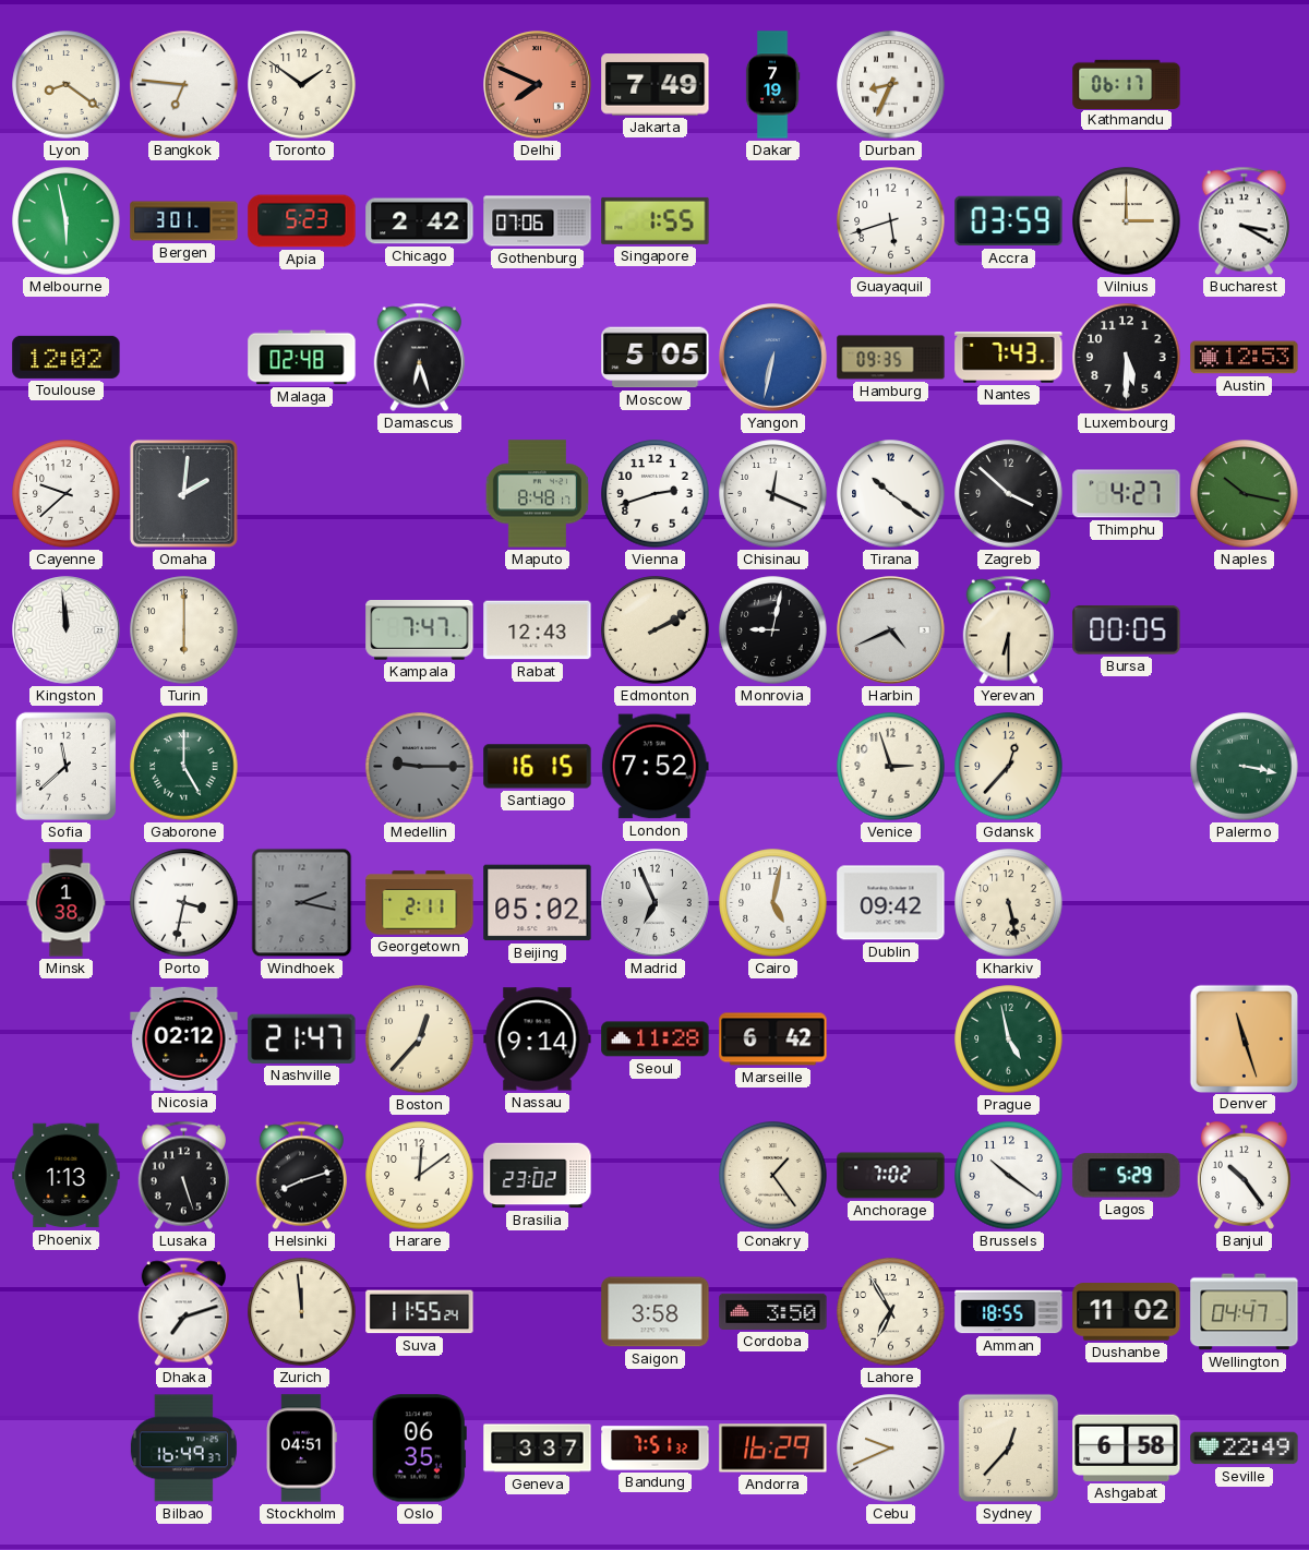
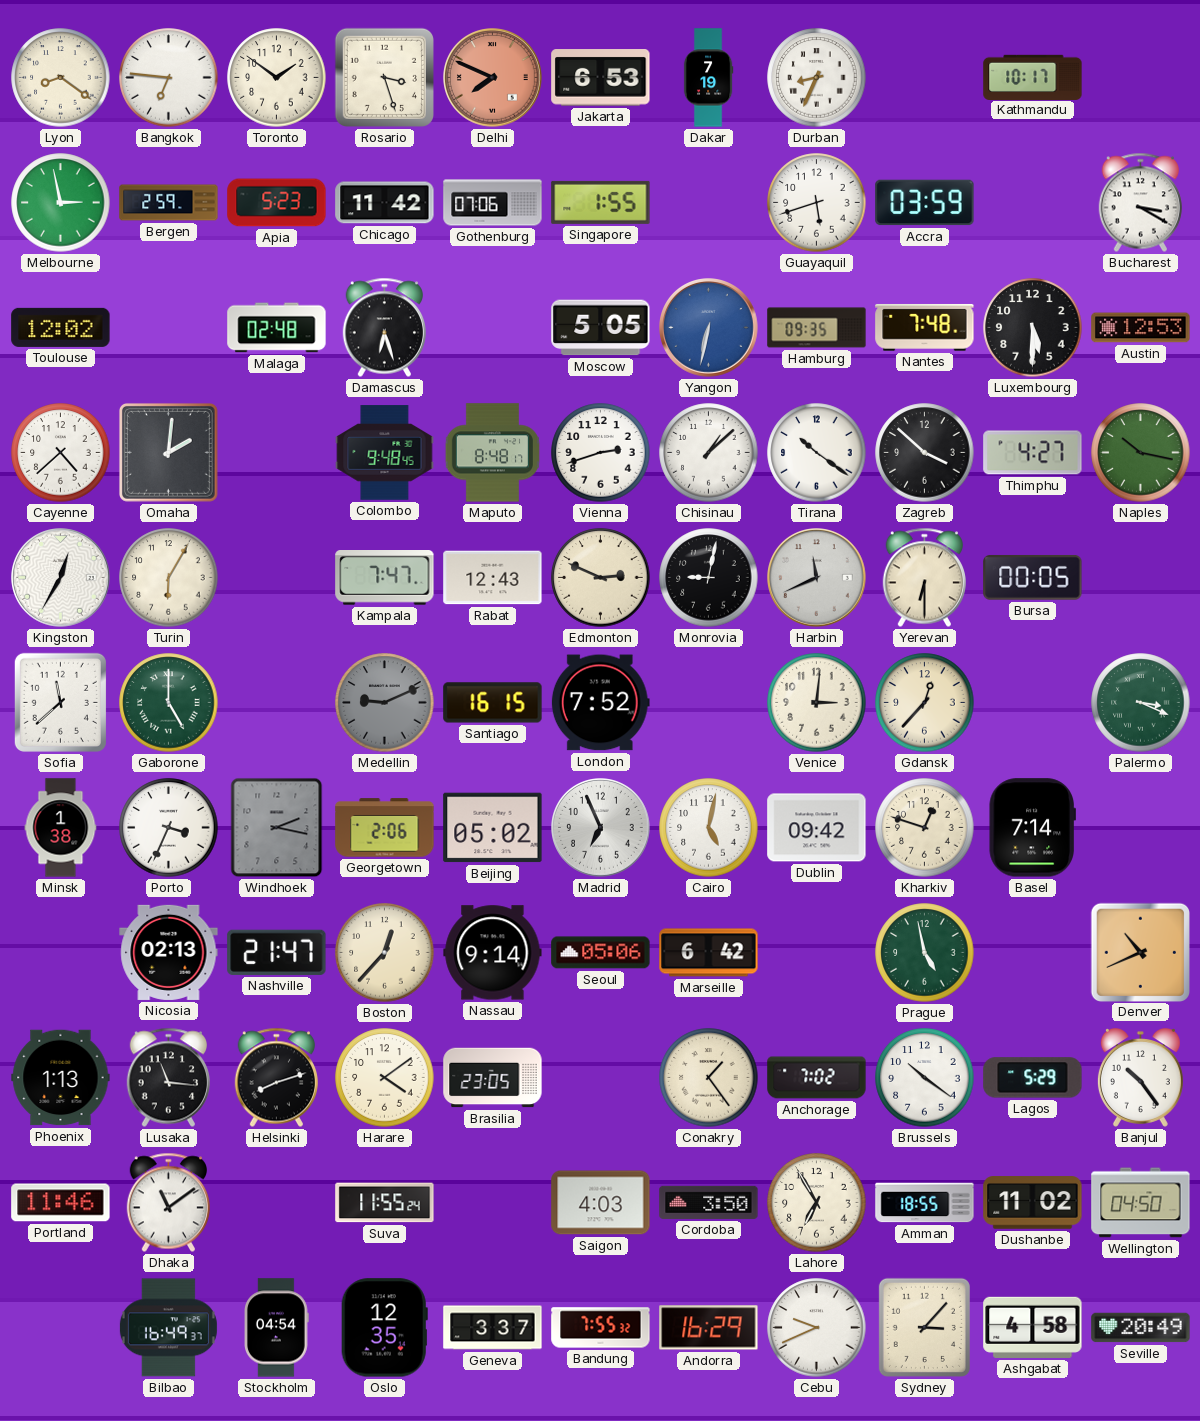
Rosario: none -> 3:27
Jakarta: 7:49 -> 6:53
Kathmandu: 06:17 -> 10:17
Melbourne: 5:58 -> 2:58
Bergen: 3:01 -> 2:59
Chicago: 2:42 -> 11:42
Vilnius: 3:00 -> none
Nantes: 7:43 -> 7:48
Cayenne: 9:38 -> 4:38
Colombo: none -> 9:48
Chisinau: 12:19 -> 1:08
Kingston: 11:59 -> 12:35
Turin: 6:00 -> 6:05
Edmonton: 2:10 -> 2:49
Harbin: 4:41 -> 11:41
Medellin: 9:15 -> 9:11
Venice: 2:57 -> 3:01
Palermo: 3:17 -> 3:19
Porto: 3:32 -> 3:34
Georgetown: 2:11 -> 2:06
Kharkiv: 5:28 -> 12:48
Basel: none -> 7:14
Nicosia: 02:12 -> 02:13
Seoul: 11:28 -> 05:06
Denver: 11:27 -> 10:41
Lusaka: 5:27 -> 11:16
Harare: 12:09 -> 4:09
Brasilia: 23:02 -> 23:05
Portland: none -> 11:46
Dhaka: 7:12 -> 11:09
Zurich: 11:59 -> none
Saigon: 3:58 -> 4:03
Wellington: 04:47 -> 04:50
Stockholm: 04:51 -> 04:54
Oslo: 06:35 -> 12:35
Bandung: 7:51 -> 7:55
Sydney: 12:37 -> 3:07
Ashgabat: 6:58 -> 4:58
Seville: 22:49 -> 20:49
